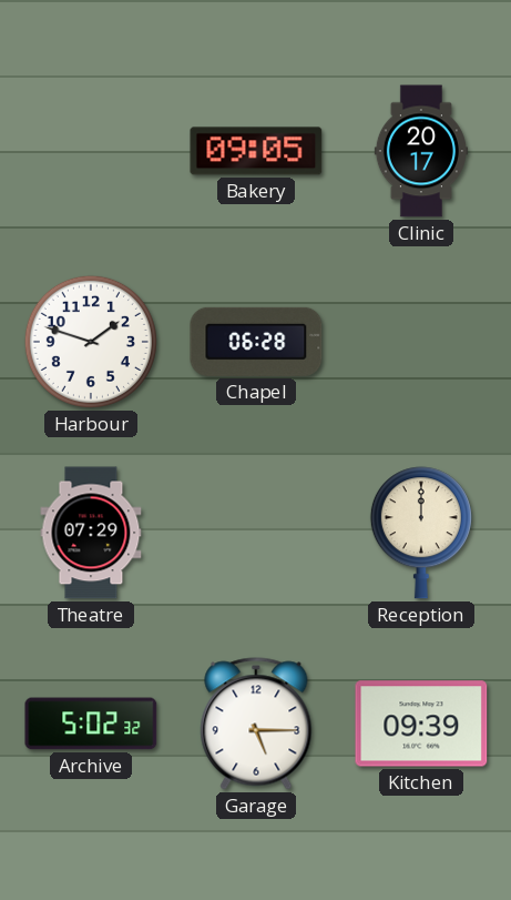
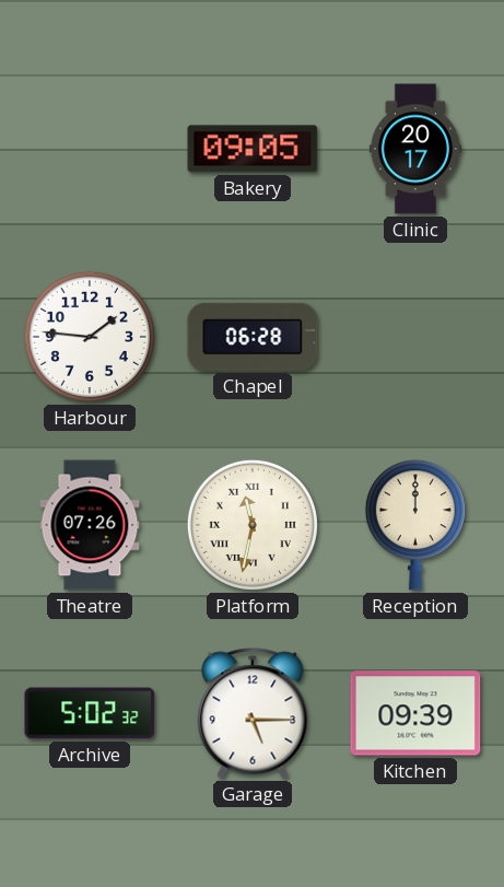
Harbour: 1:48 -> 1:46
Theatre: 07:29 -> 07:26
Platform: none -> 11:32
